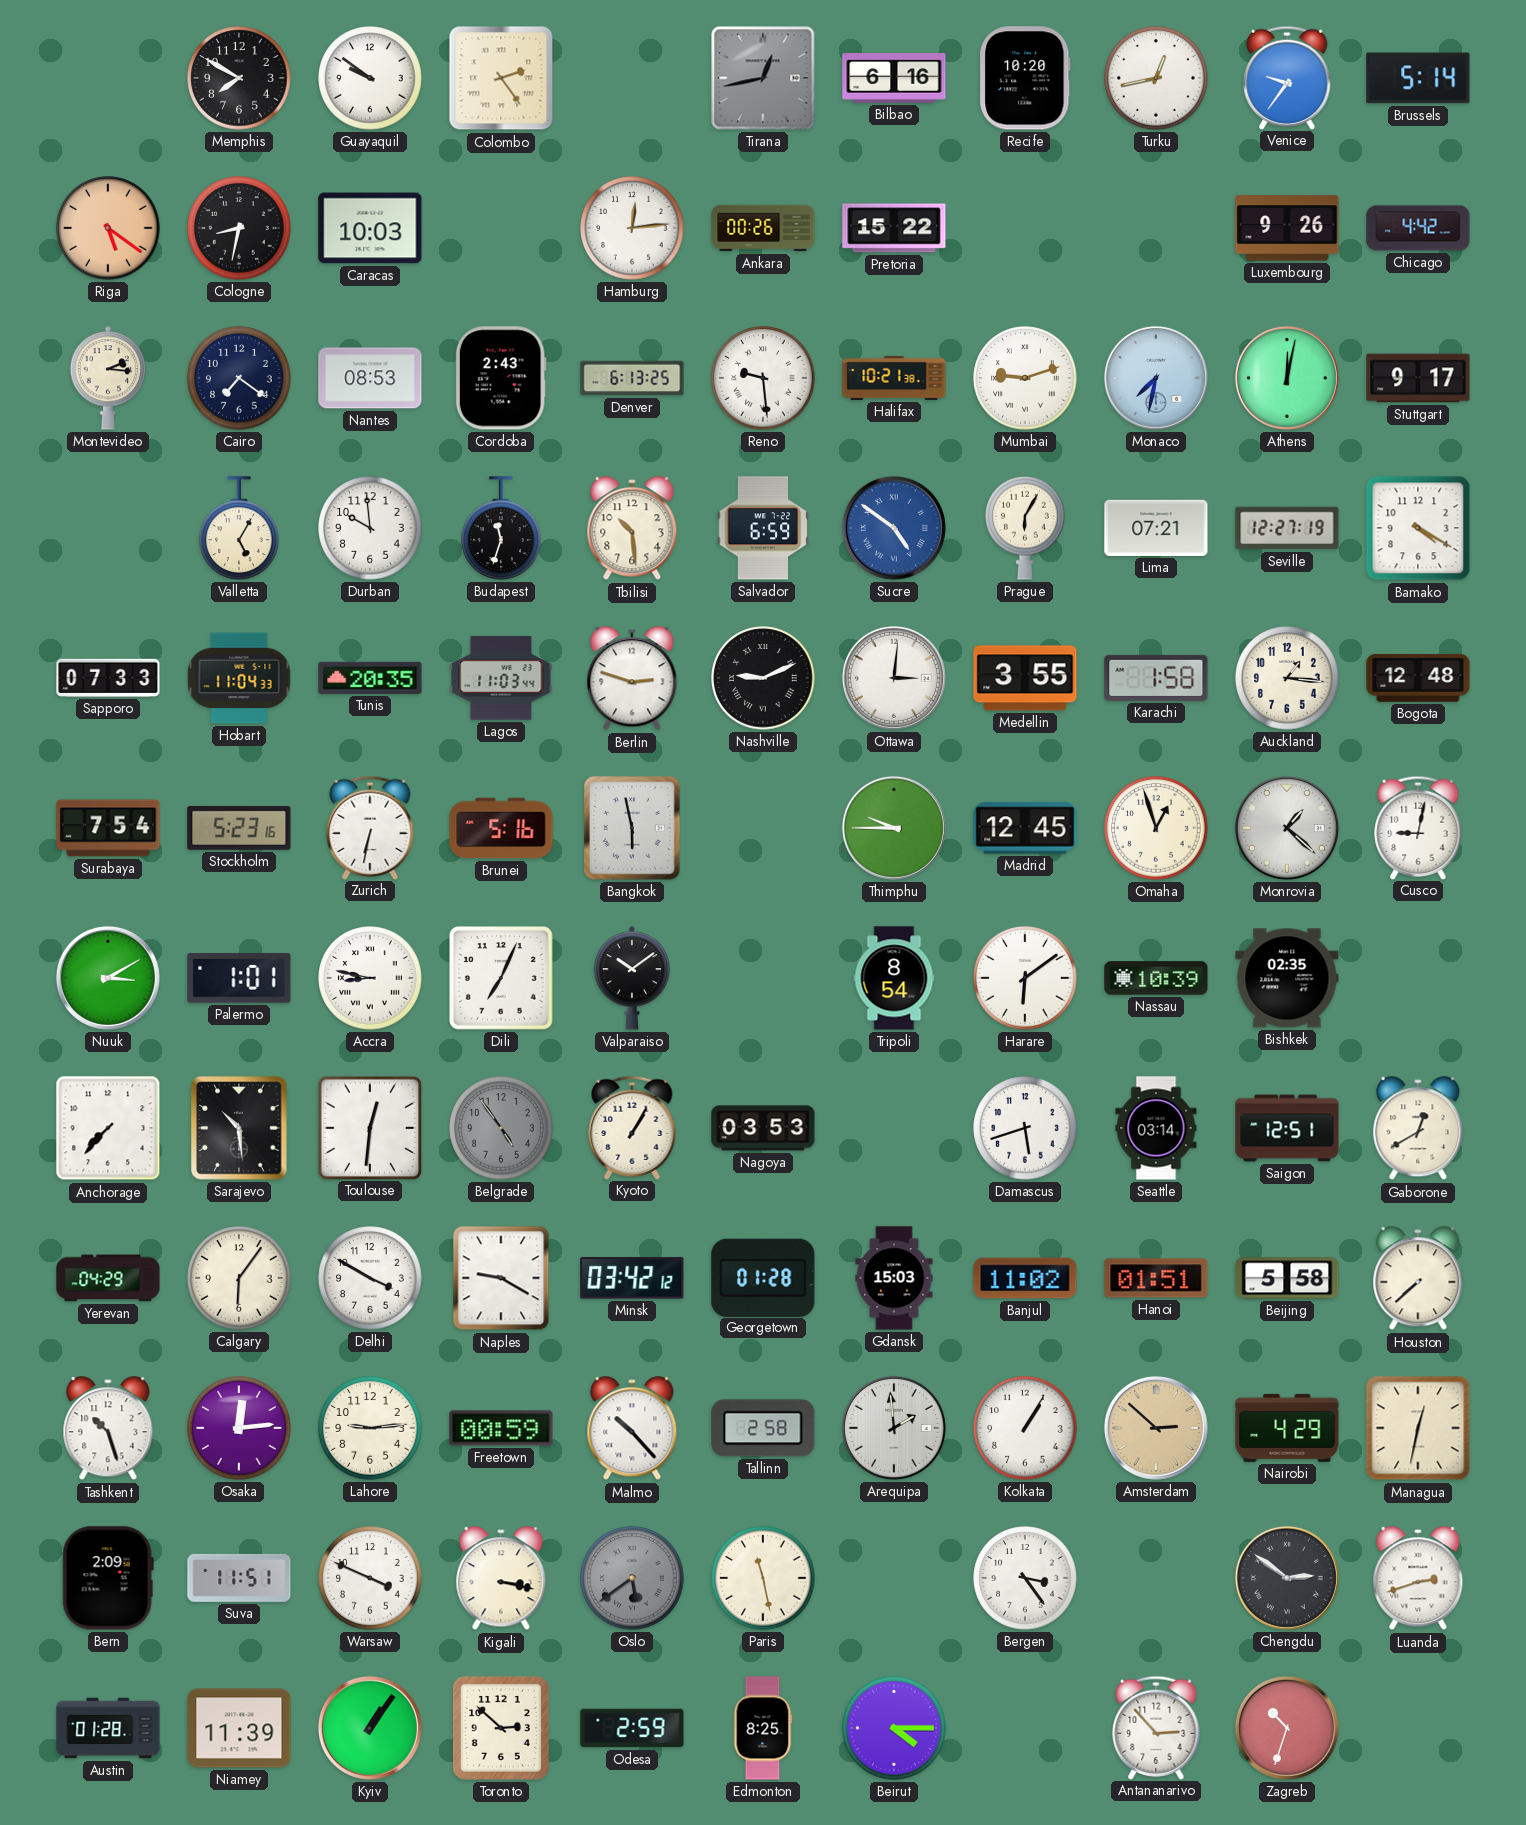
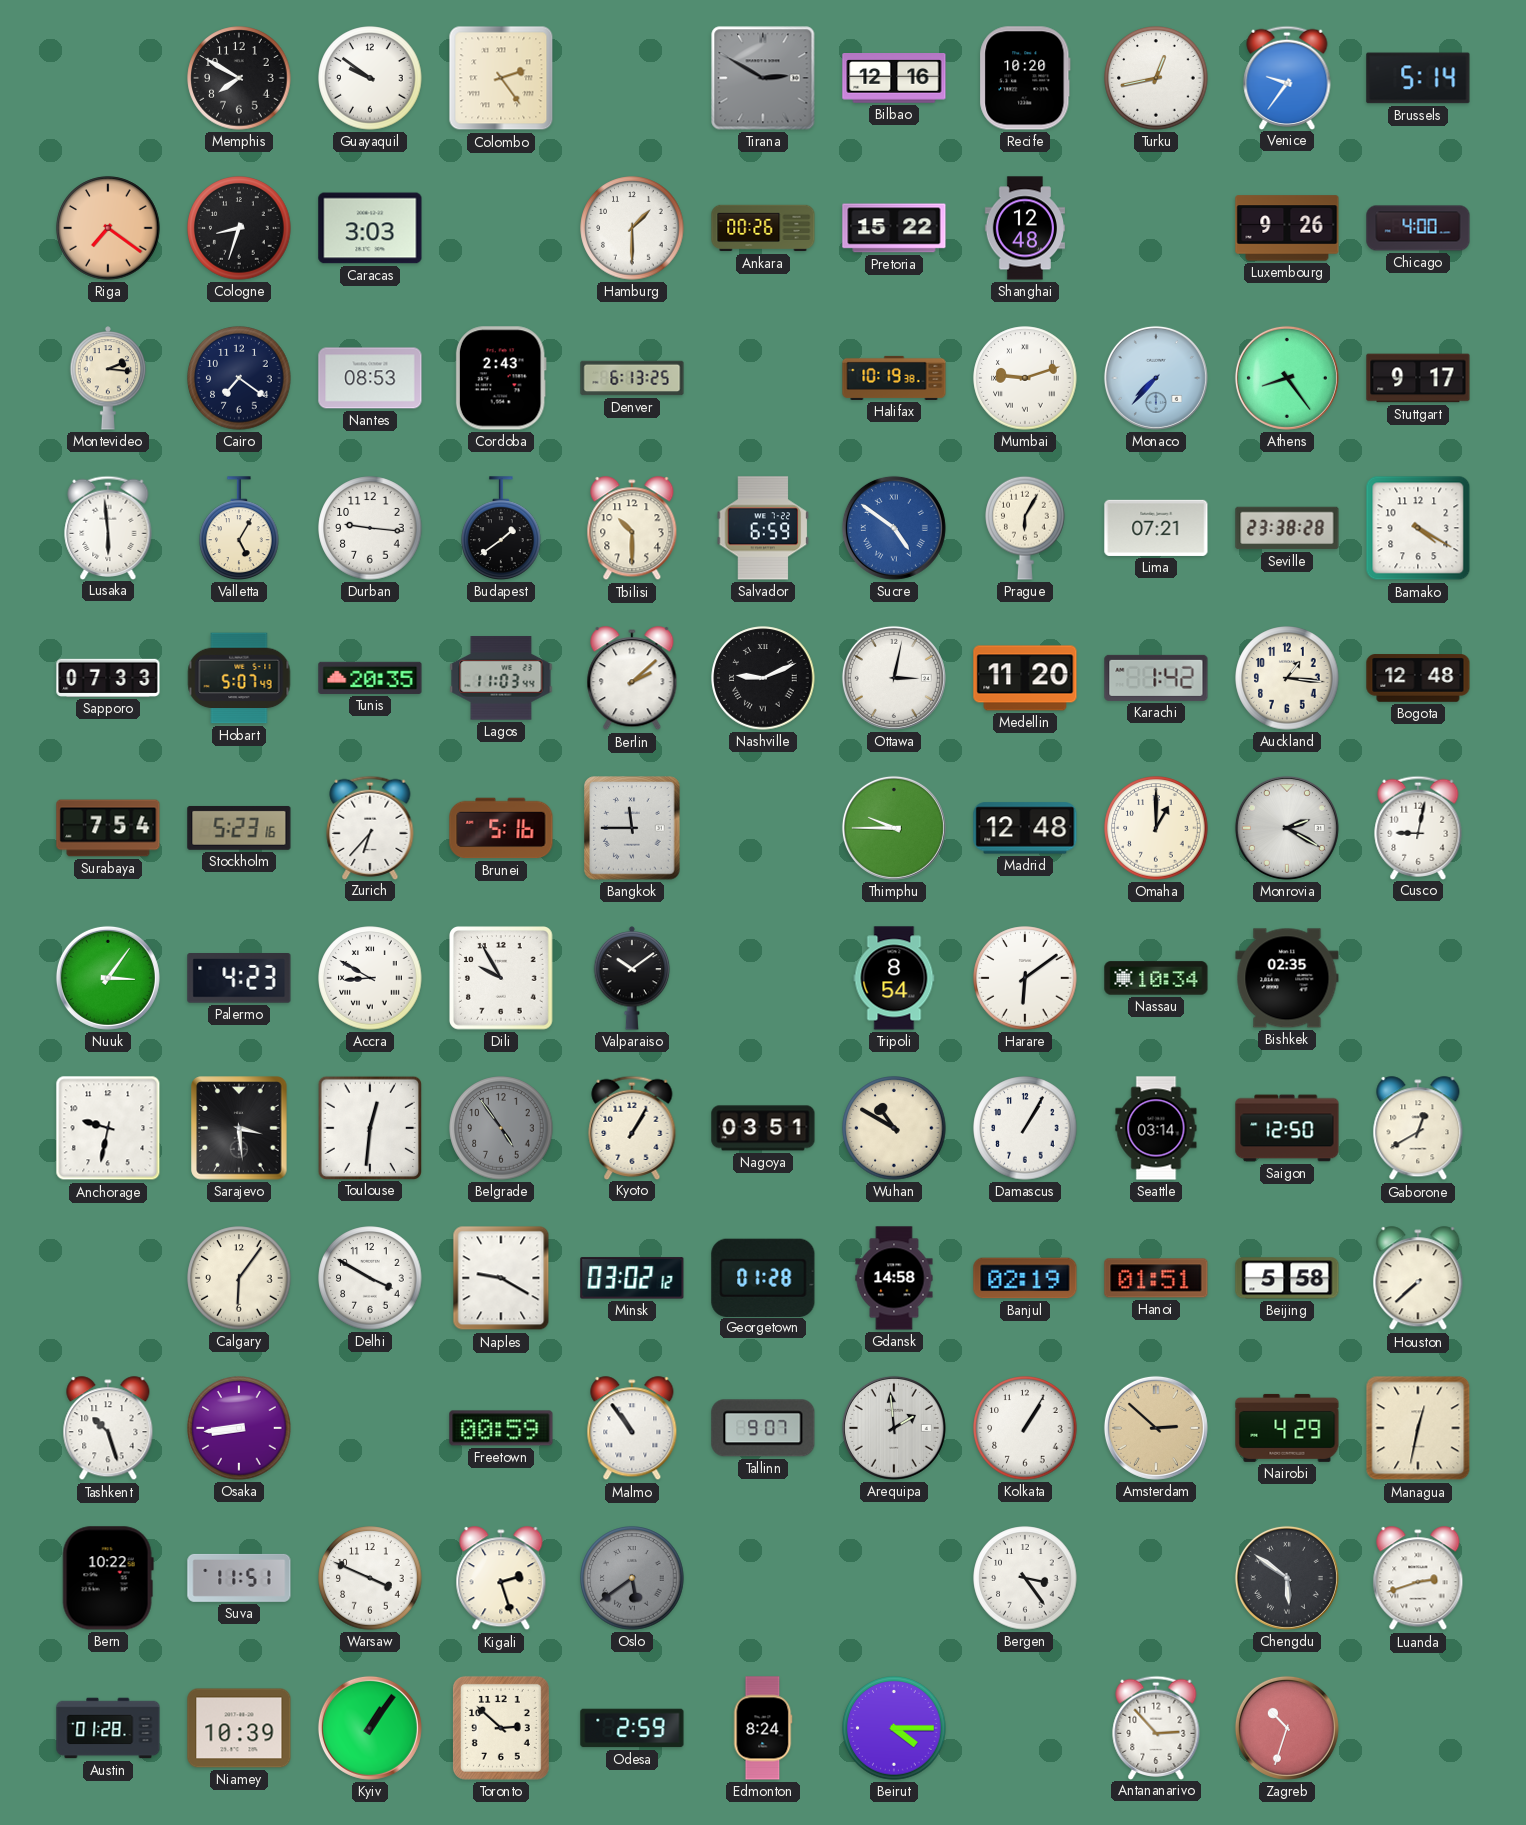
Tirana: 12:43 -> 2:50
Bilbao: 6:16 -> 12:16
Riga: 5:21 -> 7:21
Cologne: 8:32 -> 8:33
Caracas: 10:03 -> 3:03
Hamburg: 12:14 -> 1:30
Shanghai: none -> 12:48
Chicago: 4:42 -> 4:00
Reno: 9:29 -> none
Halifax: 10:21 -> 10:19
Monaco: 7:32 -> 7:37
Athens: 12:02 -> 8:24
Lusaka: none -> 5:59
Durban: 9:59 -> 9:16
Budapest: 11:33 -> 1:39
Tbilisi: 10:29 -> 10:30
Seville: 12:27 -> 23:38
Hobart: 11:04 -> 5:07
Berlin: 2:48 -> 2:08
Ottawa: 3:01 -> 3:02
Medellin: 3:55 -> 11:20
Karachi: 1:58 -> 1:42
Zurich: 6:32 -> 6:37
Bangkok: 5:58 -> 11:45
Madrid: 12:45 -> 12:48
Omaha: 12:57 -> 1:00
Monrovia: 1:22 -> 2:20
Nuuk: 3:10 -> 3:06
Palermo: 1:01 -> 4:23
Accra: 8:47 -> 8:50
Dili: 7:04 -> 9:55
Nassau: 10:39 -> 10:34
Anchorage: 7:37 -> 9:32
Sarajevo: 10:29 -> 3:29
Nagoya: 03:53 -> 03:51
Wuhan: none -> 10:50
Damascus: 5:42 -> 1:05
Saigon: 12:51 -> 12:50
Yerevan: 04:29 -> none
Minsk: 03:42 -> 03:02
Gdansk: 15:03 -> 14:58
Banjul: 11:02 -> 02:19
Osaka: 12:14 -> 8:44
Lahore: 9:14 -> none
Malmo: 10:23 -> 10:54
Tallinn: 2:58 -> 9:07
Bern: 2:09 -> 10:22
Kigali: 3:17 -> 2:27
Paris: 11:28 -> none
Chengdu: 2:51 -> 5:51
Niamey: 11:39 -> 10:39
Edmonton: 8:25 -> 8:24
